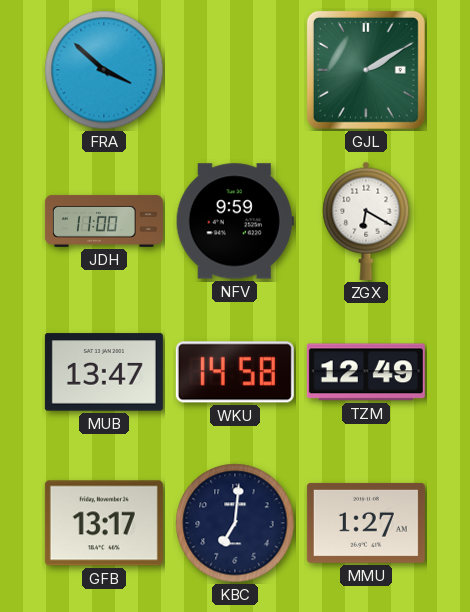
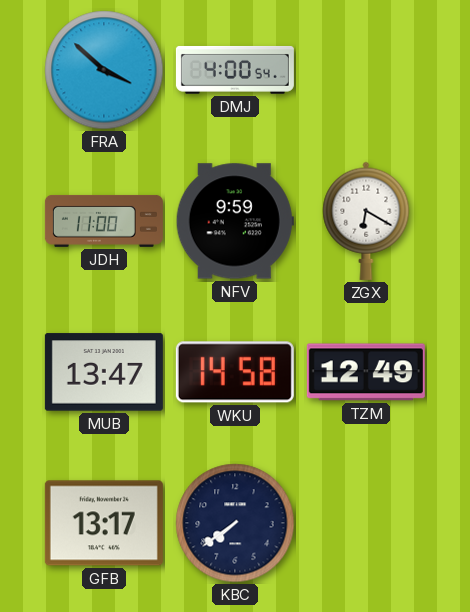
DMJ: none -> 4:00
GJL: 2:10 -> none
KBC: 7:01 -> 7:39
MMU: 1:27 -> none
